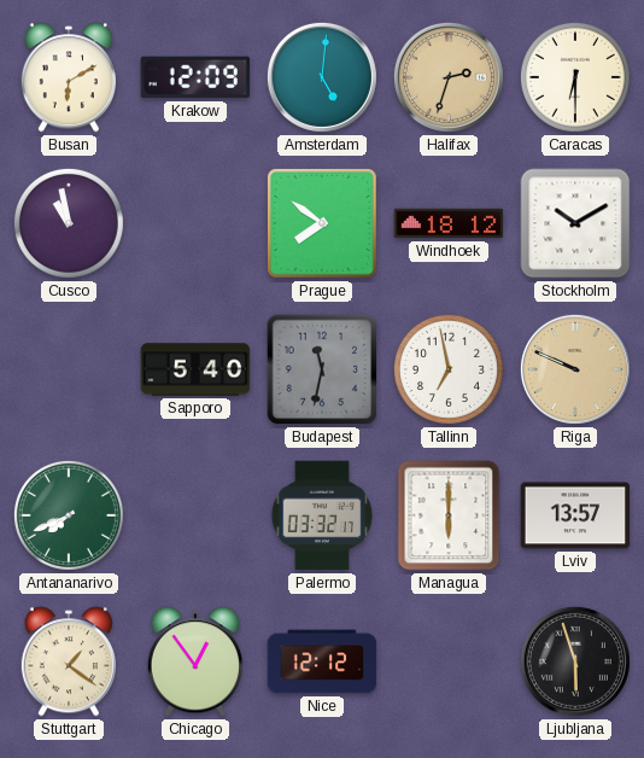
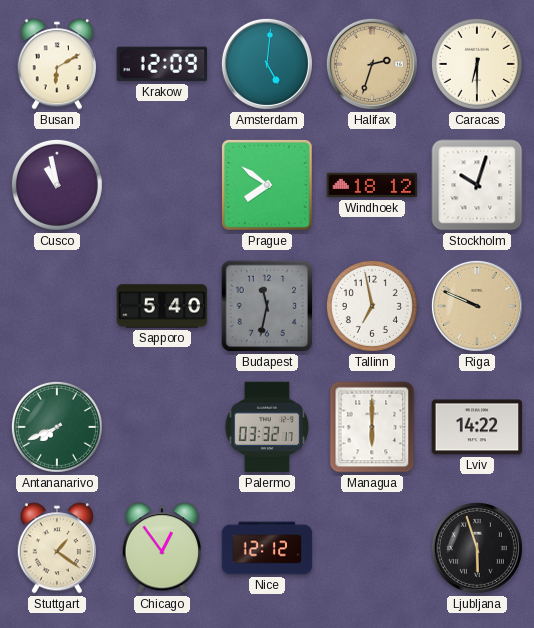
Stockholm: 10:10 -> 10:03
Lviv: 13:57 -> 14:22
